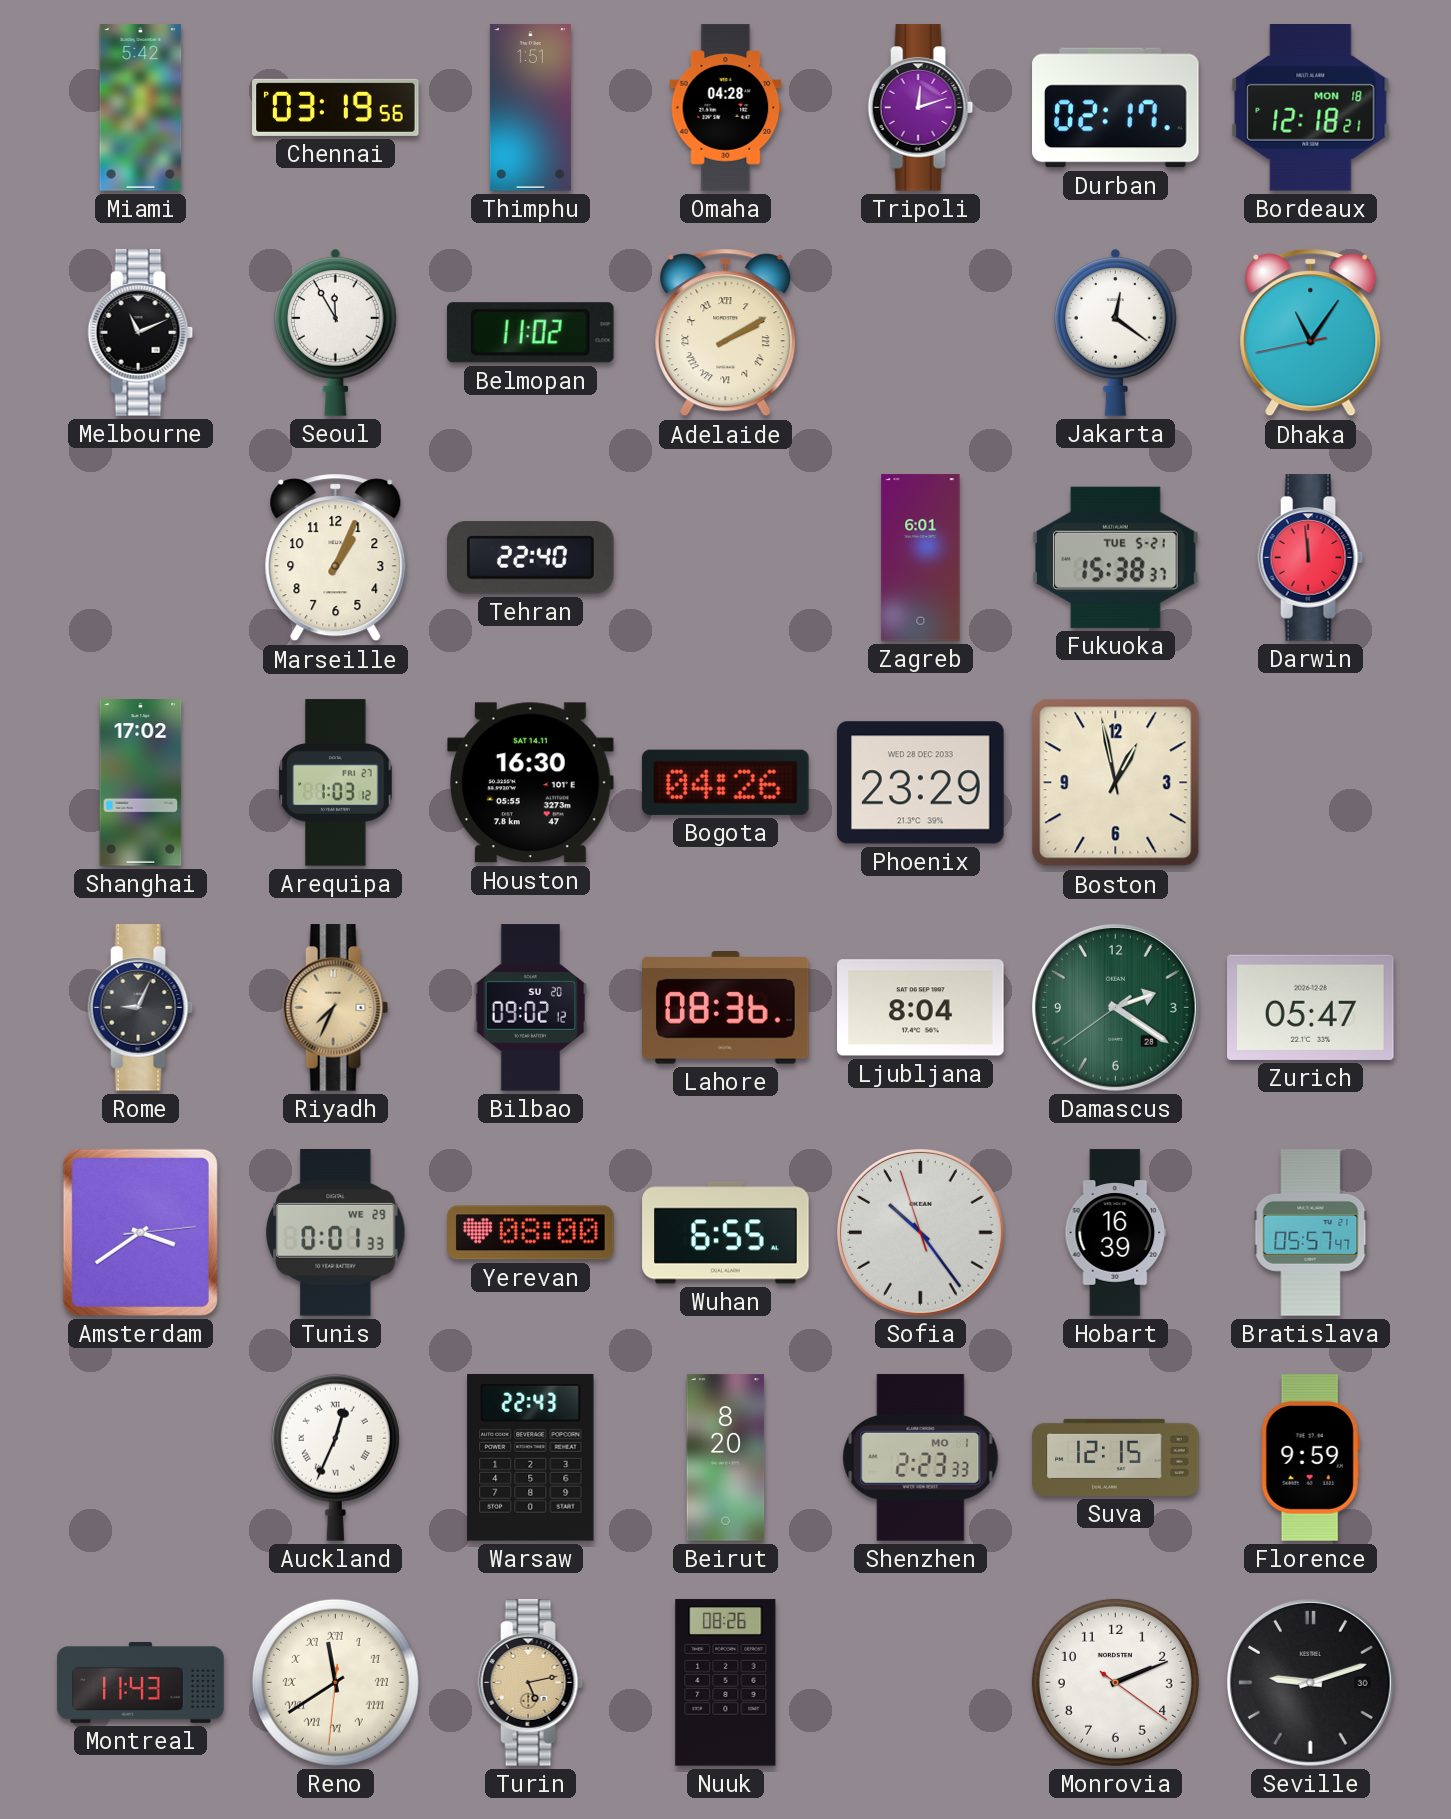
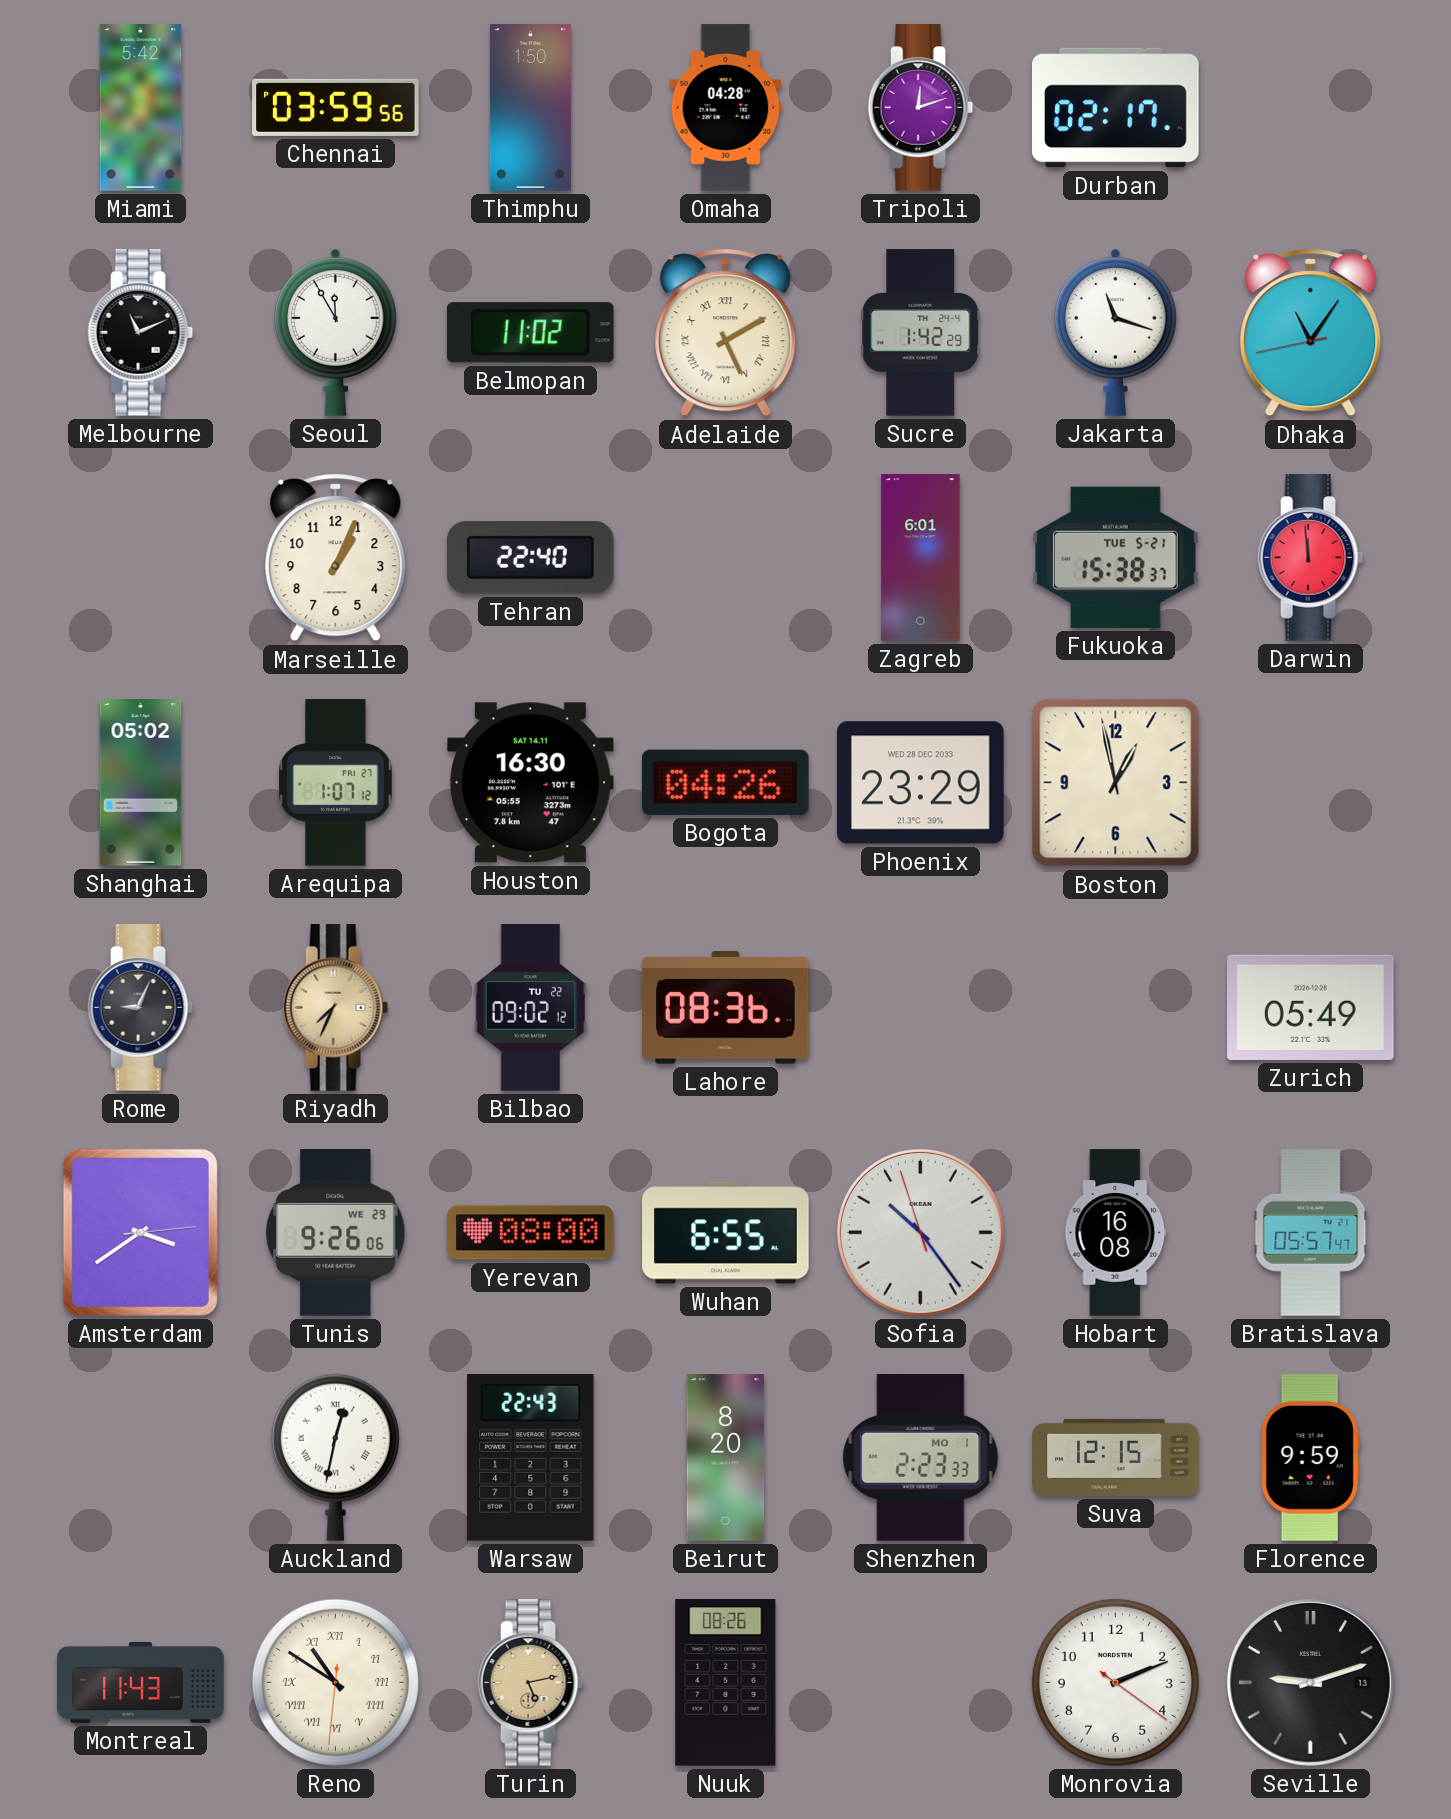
Chennai: 03:19 -> 03:59
Thimphu: 1:51 -> 1:50
Bordeaux: 12:18 -> none
Adelaide: 2:10 -> 5:10
Sucre: none -> 1:42
Jakarta: 12:21 -> 11:18
Shanghai: 17:02 -> 05:02
Arequipa: 1:03 -> 1:07
Bilbao date: SU 20 -> TU 22
Ljubljana: 8:04 -> none
Damascus: 2:20 -> none
Zurich: 05:47 -> 05:49
Tunis: 0:01 -> 9:26
Hobart: 16:39 -> 16:08
Auckland: 12:34 -> 12:32
Reno: 11:39 -> 10:50
Seville date: 30 -> 13
